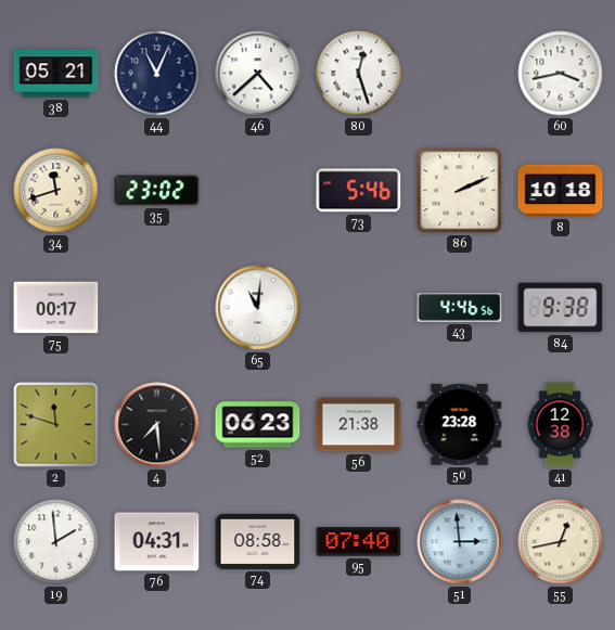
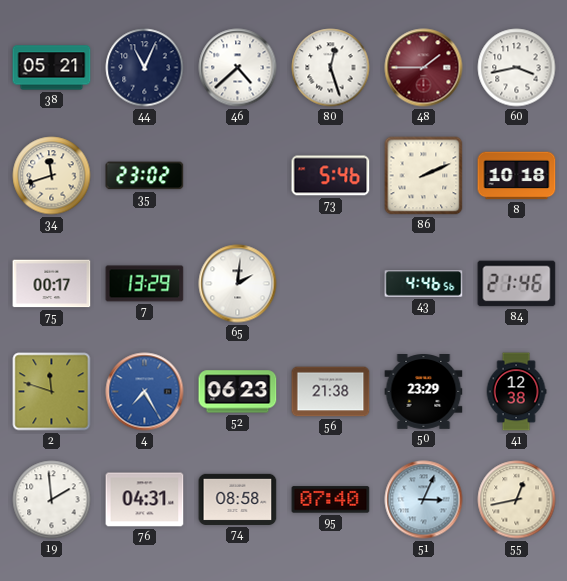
48: none -> 1:45
7: none -> 13:29
65: 11:01 -> 2:01
84: 9:38 -> 21:46
4: 7:29 -> 7:25
4 dial: black -> blue
50: 23:28 -> 23:29
51: 2:59 -> 3:04
